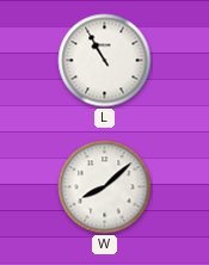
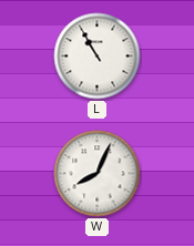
W: 8:08 -> 8:04
